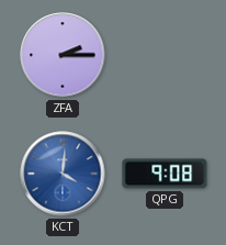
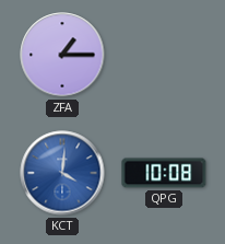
ZFA: 2:15 -> 1:15
QPG: 9:08 -> 10:08
